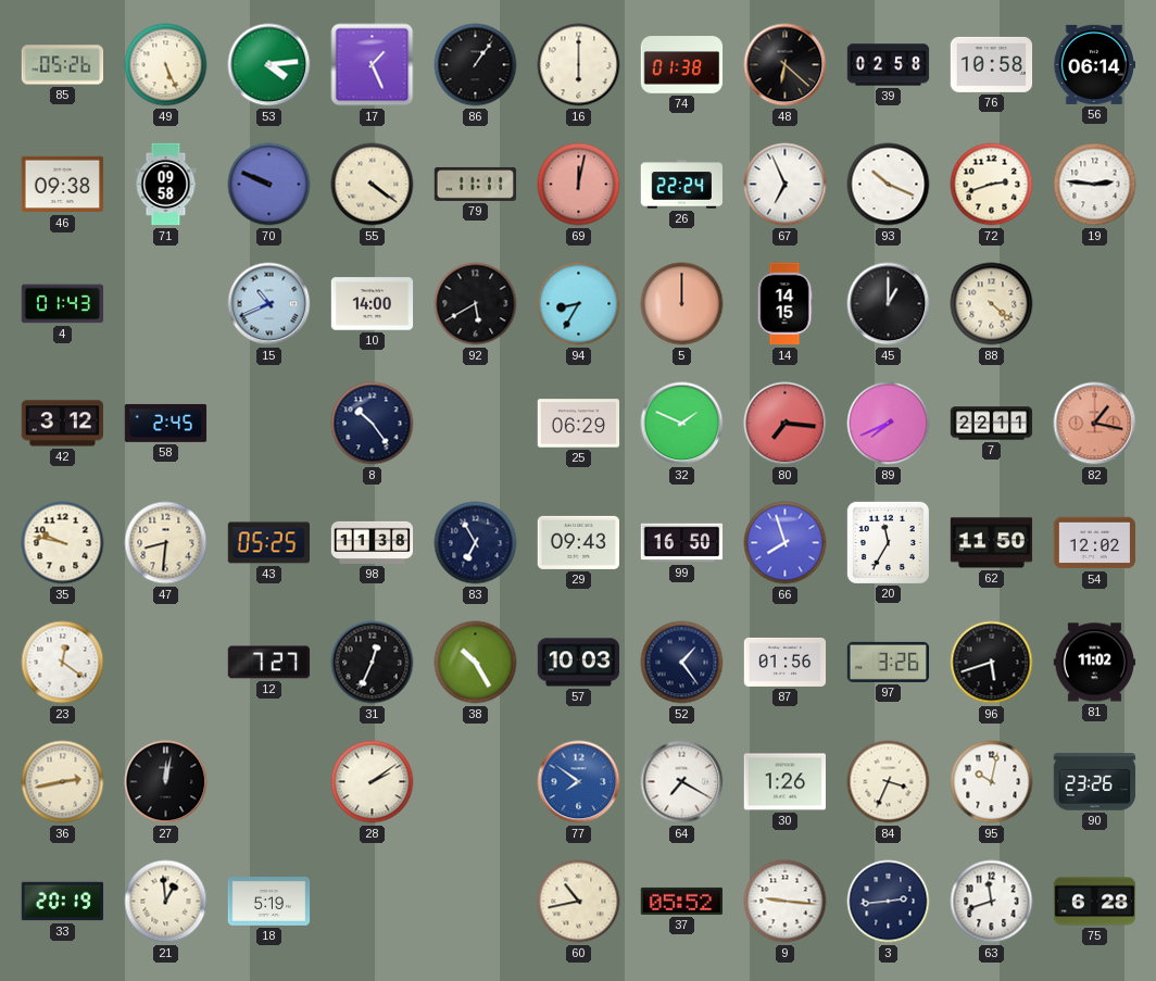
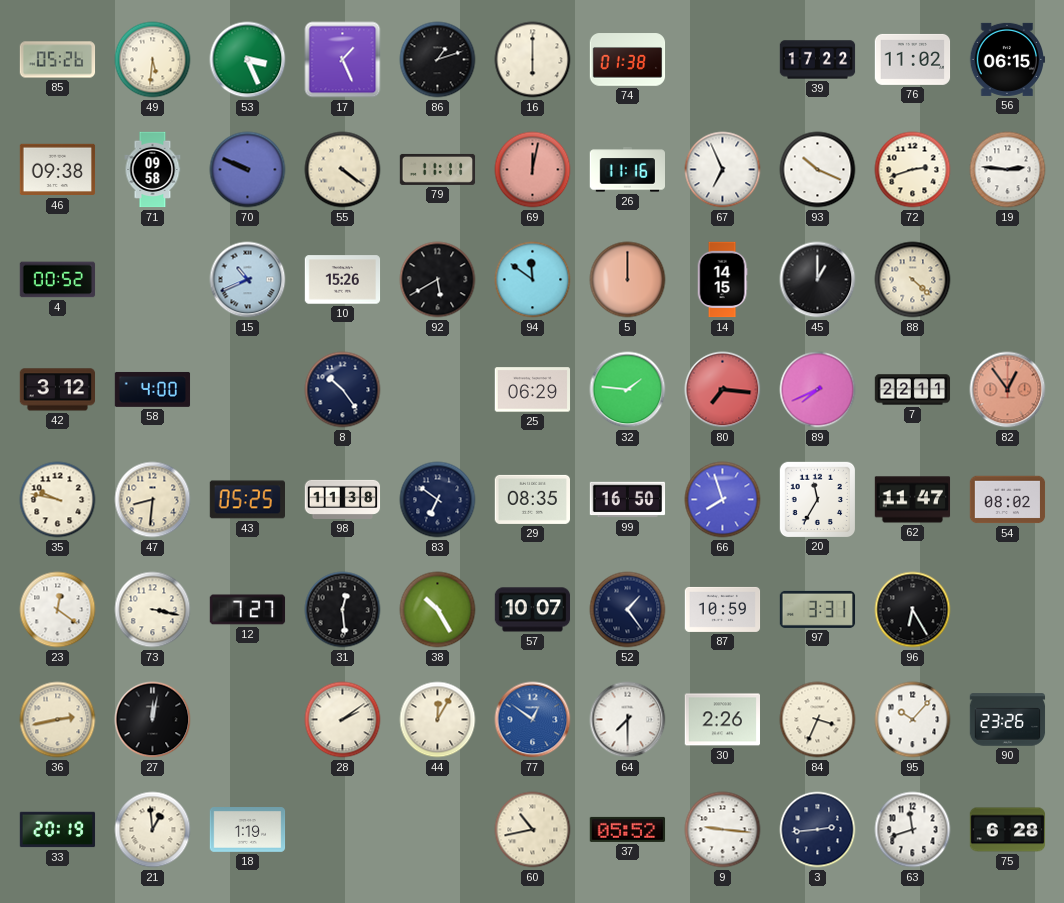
49: 5:26 -> 5:31
53: 4:14 -> 3:26
86: 1:06 -> 1:12
48: 6:22 -> none
39: 02:58 -> 17:22
76: 10:58 -> 11:02
56: 06:14 -> 06:15
26: 22:24 -> 11:16
4: 01:43 -> 00:52
10: 14:00 -> 15:26
94: 8:35 -> 11:51
58: 2:45 -> 4:00
32: 1:49 -> 1:46
82: 1:17 -> 12:54
83: 6:55 -> 6:51
29: 09:43 -> 08:35
62: 11:50 -> 11:47
54: 12:02 -> 08:02
73: none -> 3:17
31: 12:34 -> 12:29
57: 10:03 -> 10:07
87: 01:56 -> 10:59
97: 3:26 -> 3:31
96: 5:42 -> 6:25
81: 11:02 -> none
44: none -> 12:05
77: 7:51 -> 12:51
64: 7:20 -> 7:30
30: 1:26 -> 2:26
95: 10:02 -> 10:07
18: 5:19 -> 1:19
